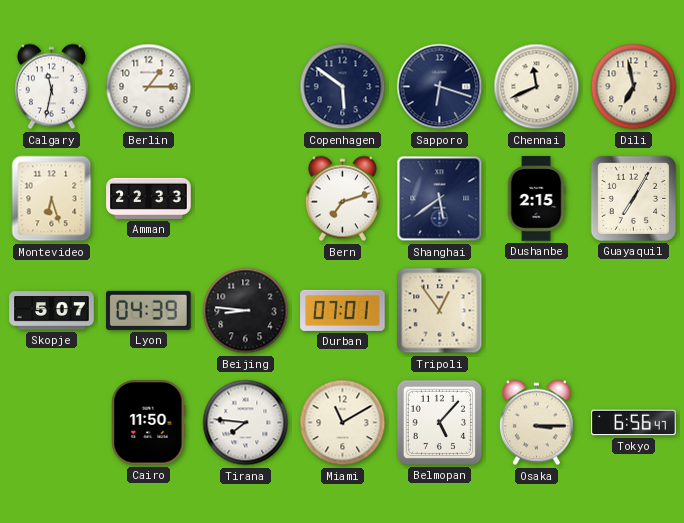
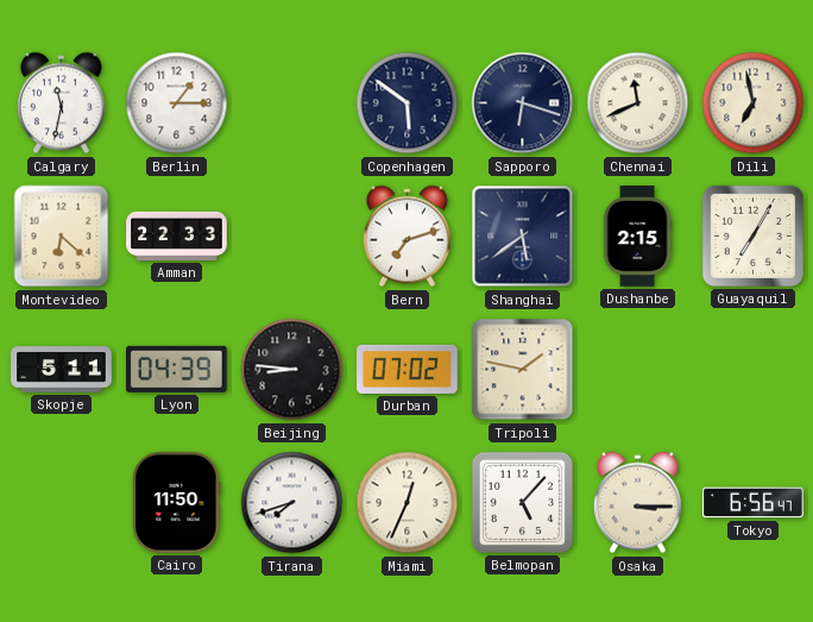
Montevideo: 6:27 -> 6:22
Skopje: 5:07 -> 5:11
Durban: 07:01 -> 07:02
Tripoli: 12:54 -> 1:47
Tirana: 7:46 -> 7:42
Miami: 11:10 -> 12:34
